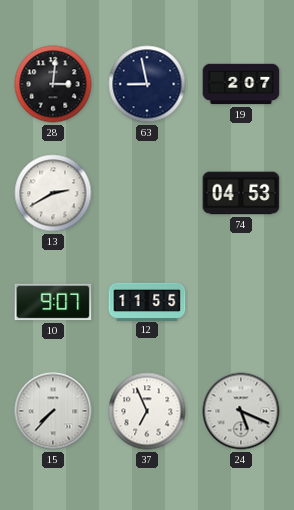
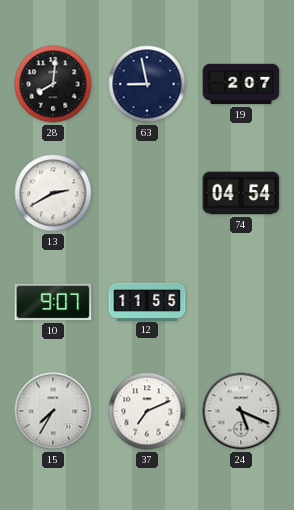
28: 3:01 -> 8:01
74: 04:53 -> 04:54
15: 7:37 -> 7:35
37: 6:56 -> 7:11
